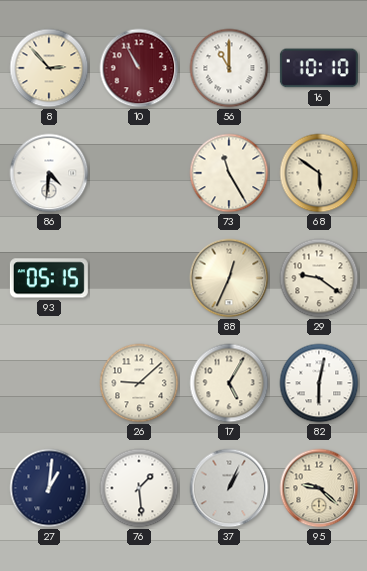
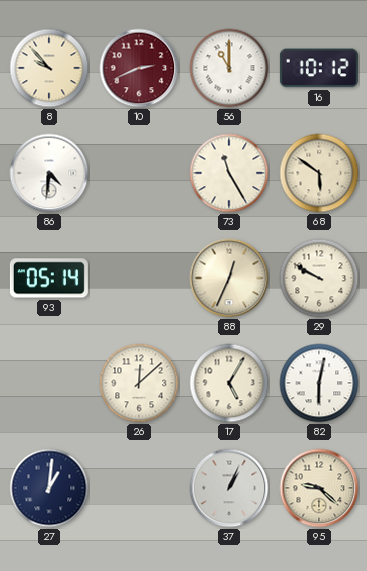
8: 2:53 -> 9:53
10: 10:55 -> 2:41
16: 10:10 -> 10:12
93: 05:15 -> 05:14
29: 9:21 -> 9:50
26: 9:08 -> 12:08
76: 1:29 -> none
